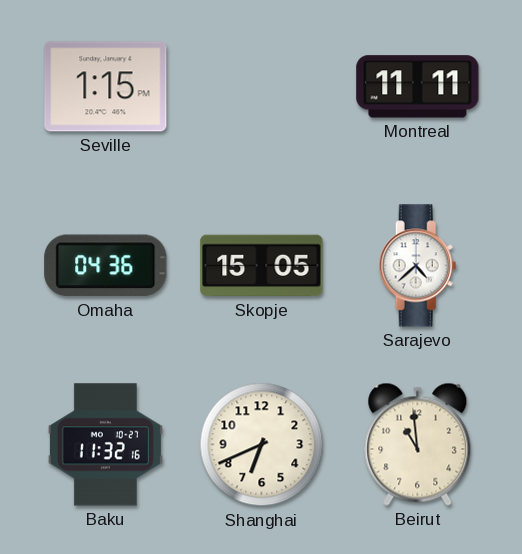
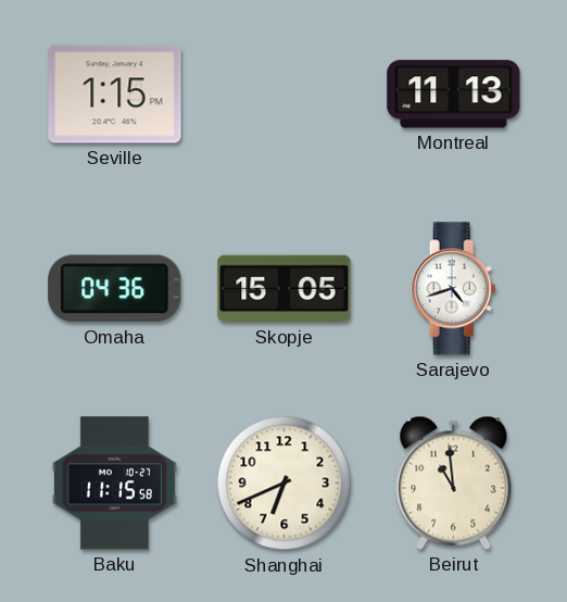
Montreal: 11:11 -> 11:13
Sarajevo: 4:38 -> 4:42
Baku: 11:32 -> 11:15
